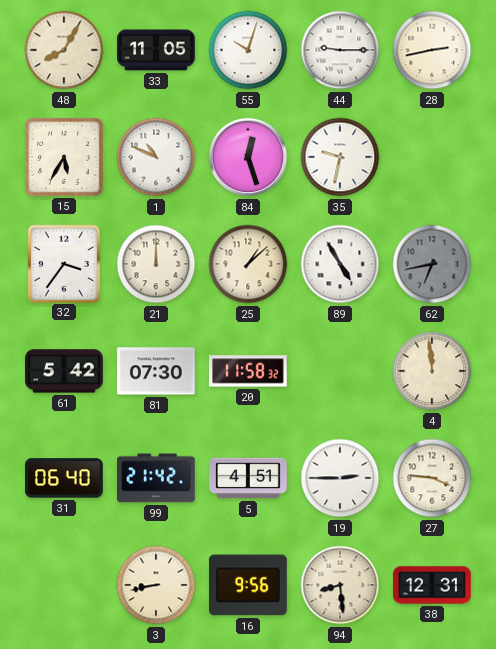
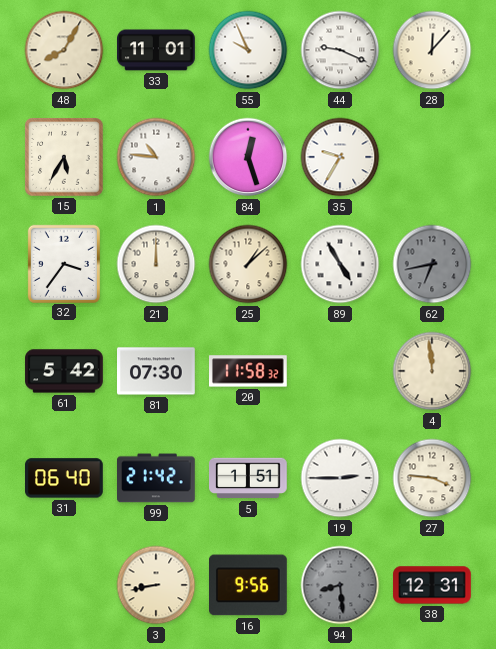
33: 11:05 -> 11:01
55: 10:03 -> 9:56
44: 9:15 -> 9:19
28: 2:43 -> 12:07
1: 10:49 -> 10:46
35: 9:32 -> 9:35
5: 4:51 -> 1:51
94 dial: cream -> grey
